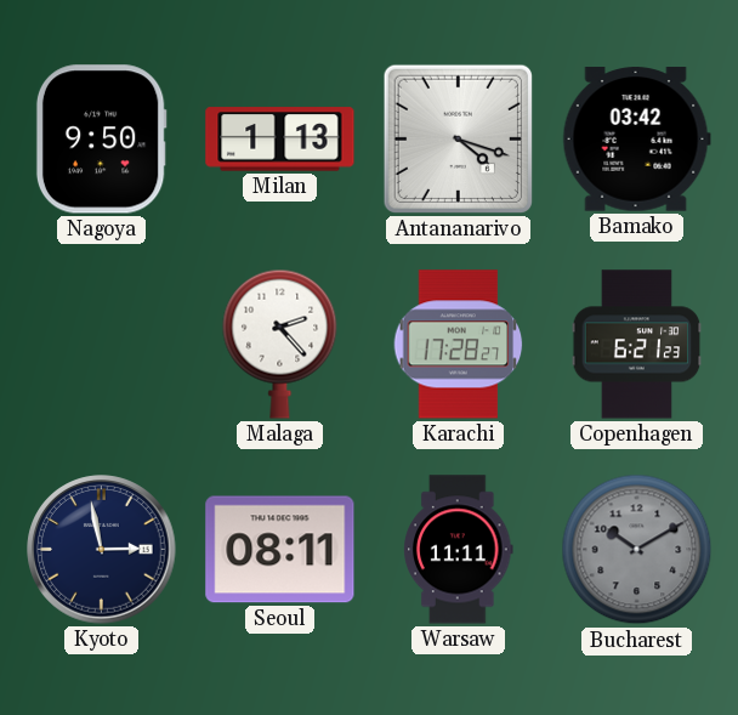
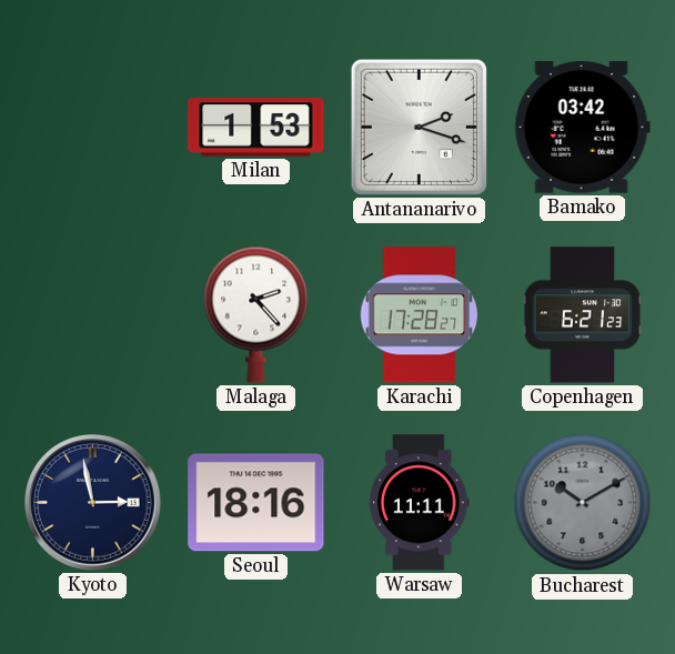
Nagoya: 9:50 -> none
Milan: 1:13 -> 1:53
Antananarivo: 4:18 -> 2:18
Seoul: 08:11 -> 18:16
